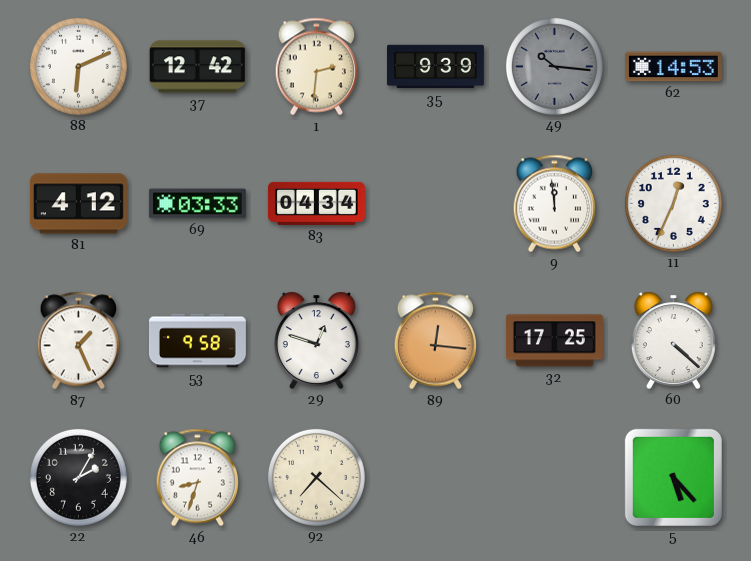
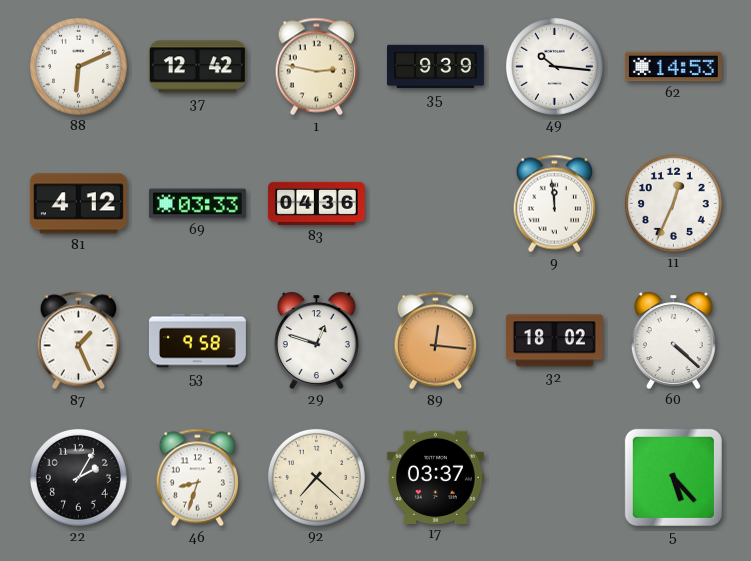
1: 2:31 -> 2:47
49 dial: grey -> white
83: 04:34 -> 04:36
32: 17:25 -> 18:02
17: none -> 03:37
